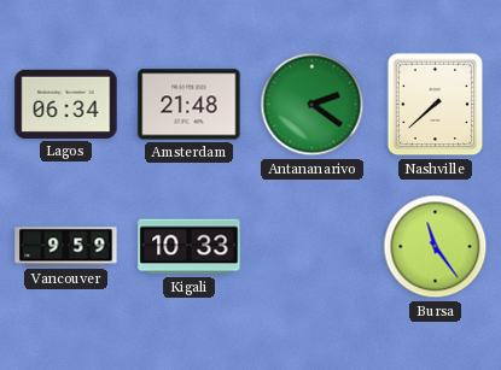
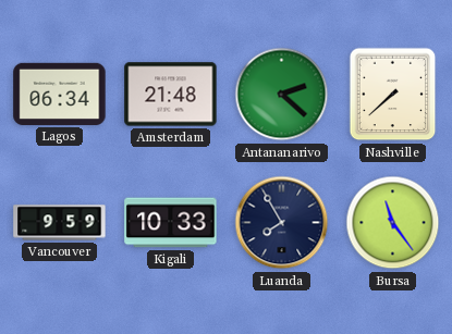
Antananarivo: 2:21 -> 2:22
Luanda: none -> 7:55
